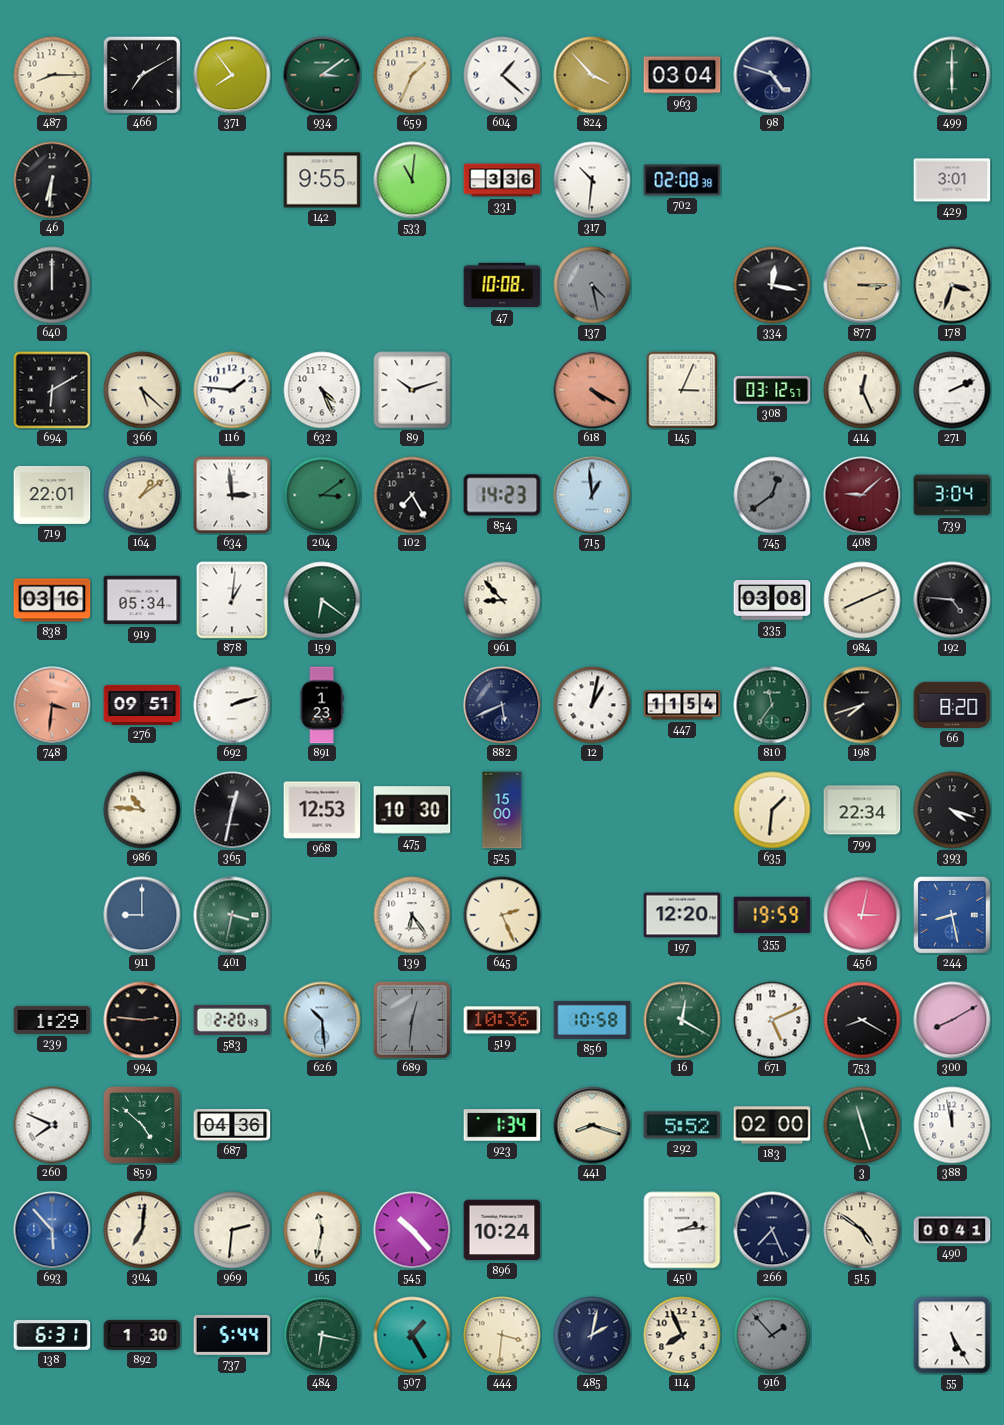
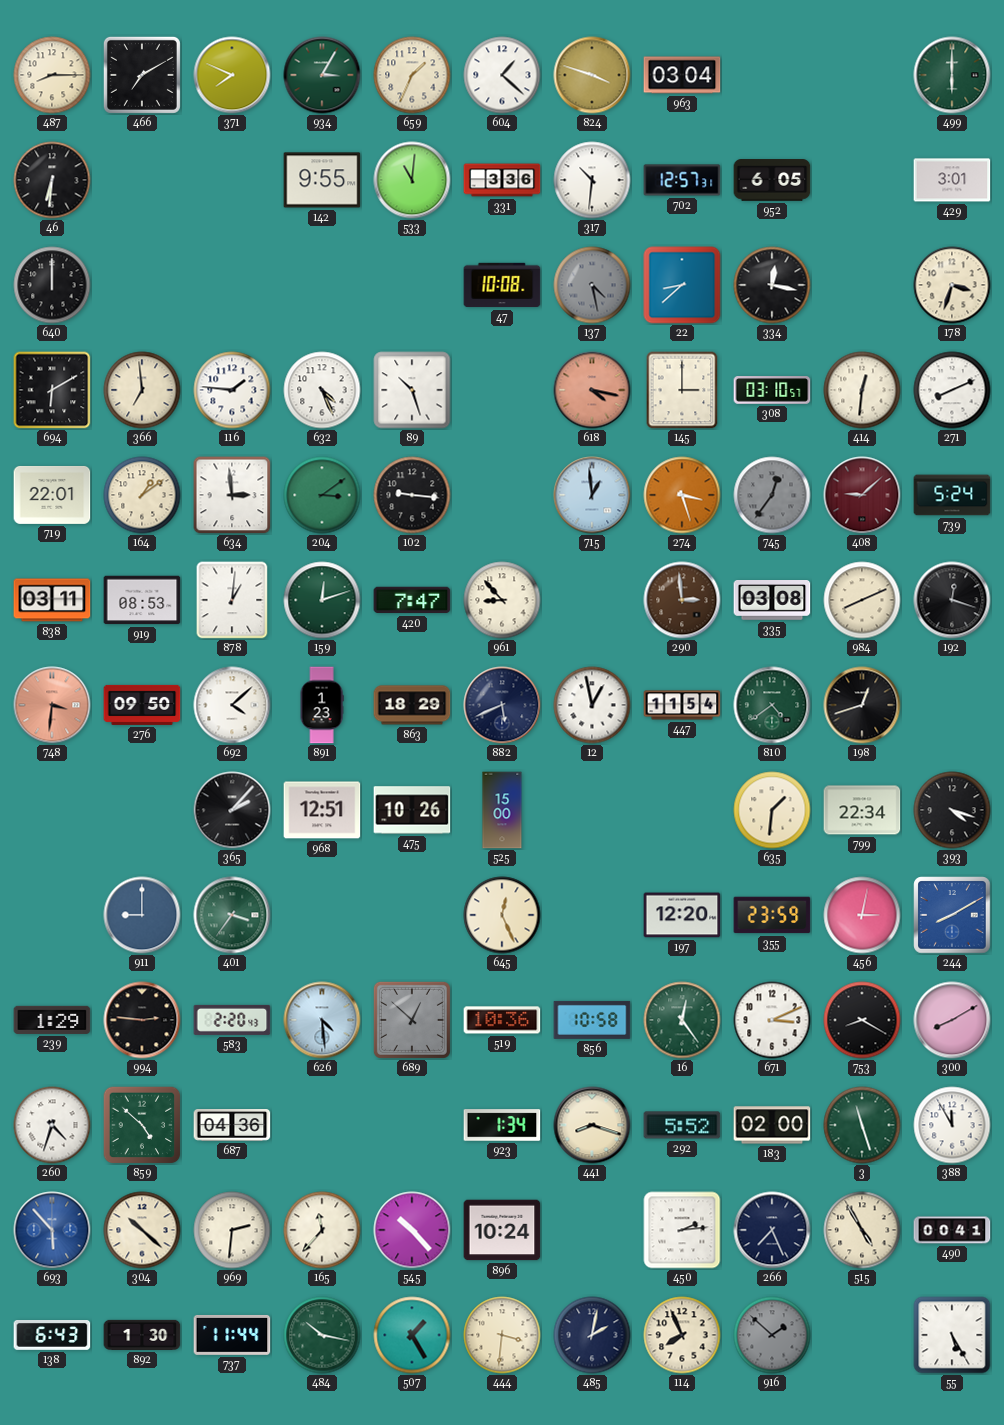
371: 7:54 -> 7:49
934: 3:09 -> 3:05
824: 3:53 -> 3:48
98: 4:48 -> none
702: 02:08 -> 12:57
952: none -> 6:05
22: none -> 8:38
877: 3:15 -> none
366: 5:22 -> 6:59
89: 10:12 -> 10:27
618: 4:20 -> 4:17
145: 3:04 -> 3:00
308: 03:12 -> 03:10
414: 12:26 -> 12:31
271: 2:11 -> 8:11
102: 7:25 -> 9:16
854: 14:23 -> none
274: none -> 3:27
745: 12:39 -> 12:36
739: 3:04 -> 5:24
838: 03:16 -> 03:11
919: 05:34 -> 08:53
159: 6:21 -> 12:12
420: none -> 7:47
290: none -> 2:59
192: 4:46 -> 12:18
276: 09:51 -> 09:50
692: 2:12 -> 4:08
863: none -> 18:29
12: 1:02 -> 12:58
810: 11:36 -> 4:39
198: 7:42 -> 12:42
66: 8:20 -> none
986: 10:46 -> none
365: 12:32 -> 2:07
968: 12:53 -> 12:51
475: 10:30 -> 10:26
401: 3:32 -> 3:36
139: 6:24 -> none
645: 2:26 -> 12:26
355: 19:59 -> 23:59
244: 8:28 -> 8:10
626: 10:29 -> 4:29
689: 12:31 -> 12:52
16: 12:20 -> 12:24
671: 5:11 -> 3:11
260: 7:49 -> 4:33
388: 11:58 -> 11:55
304: 7:01 -> 10:22
165: 11:32 -> 11:37
515: 4:51 -> 4:55
138: 6:31 -> 6:43
737: 5:44 -> 11:44
484: 6:17 -> 10:17
916: 1:53 -> 1:52
